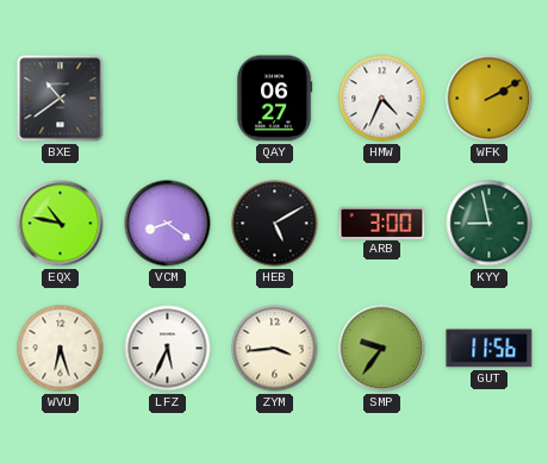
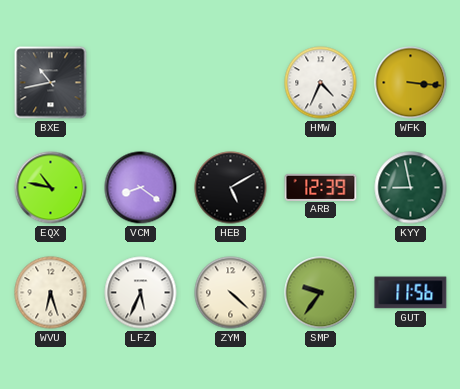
BXE: 10:39 -> 10:43
QAY: 06:27 -> none
WFK: 2:10 -> 3:16
ARB: 3:00 -> 12:39
ZYM: 3:44 -> 4:22
